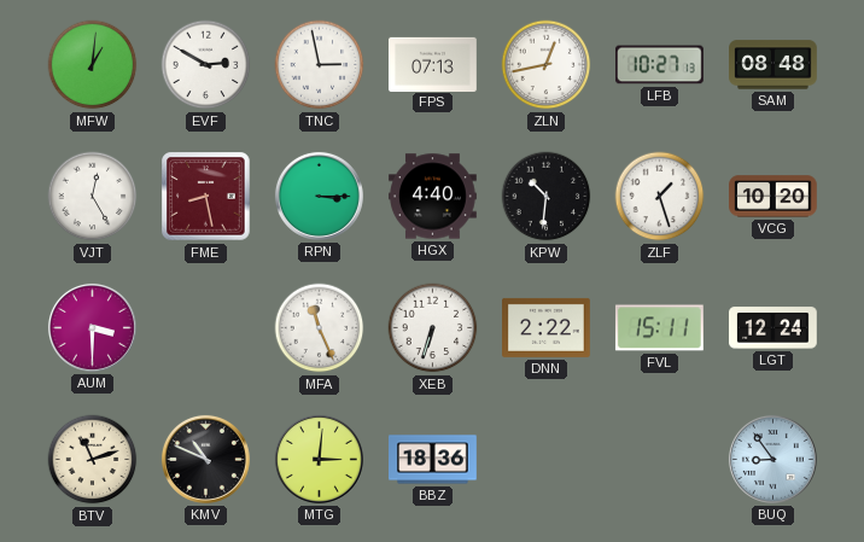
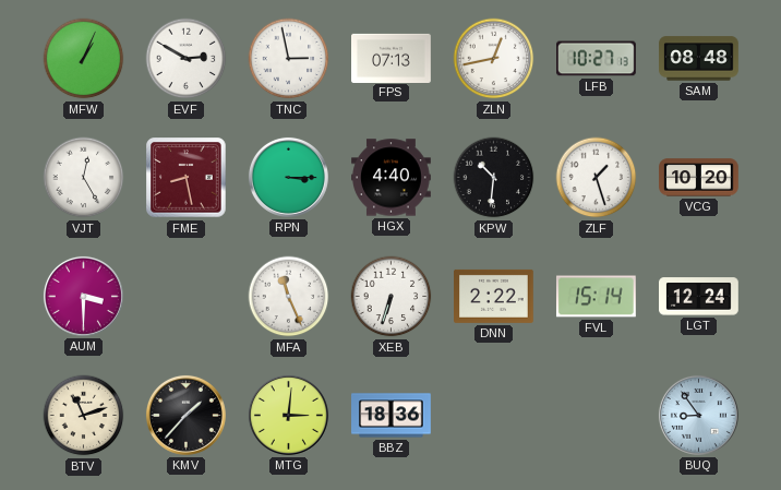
MFW: 1:01 -> 1:04
FVL: 15:11 -> 15:14
KMV: 10:49 -> 1:37
